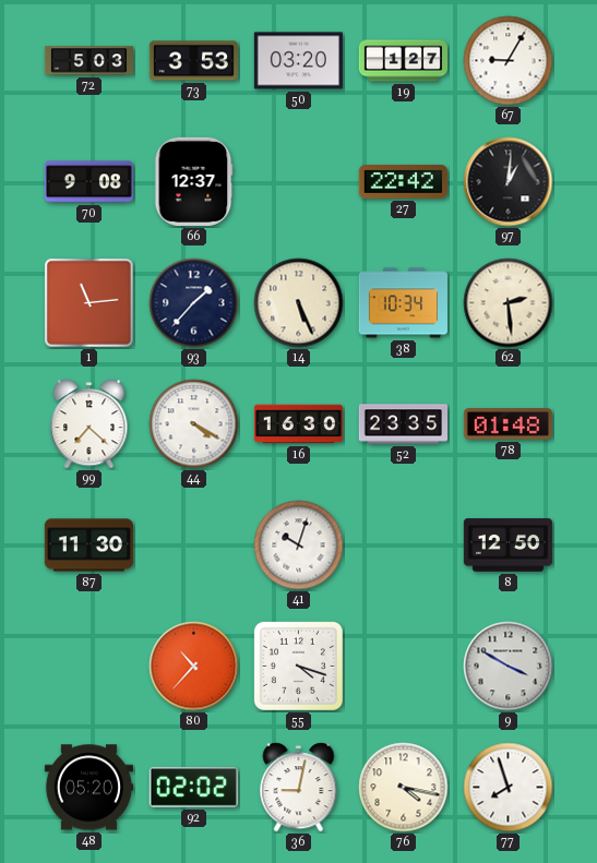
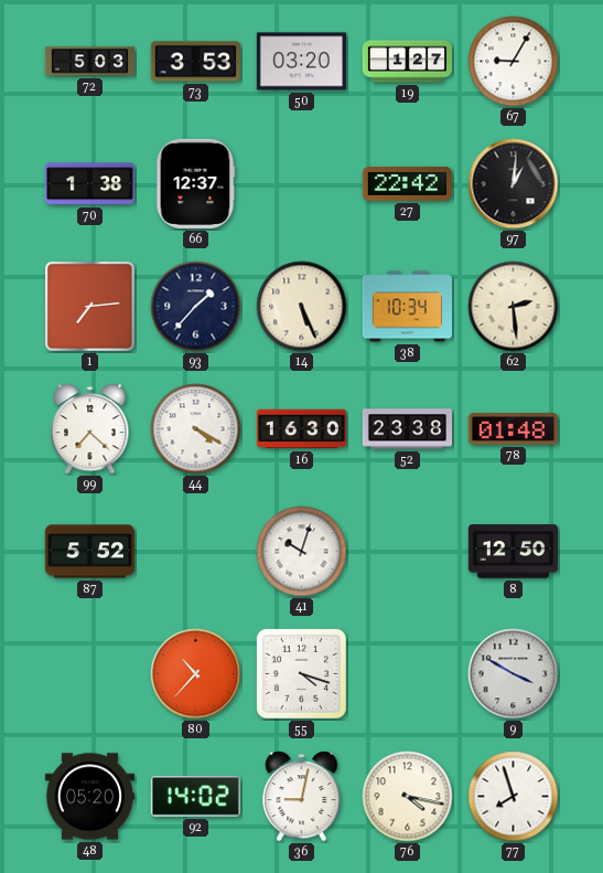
70: 9:08 -> 1:38
1: 11:14 -> 7:14
52: 23:35 -> 23:38
87: 11:30 -> 5:52
92: 02:02 -> 14:02
